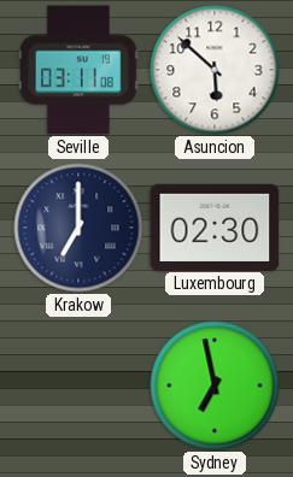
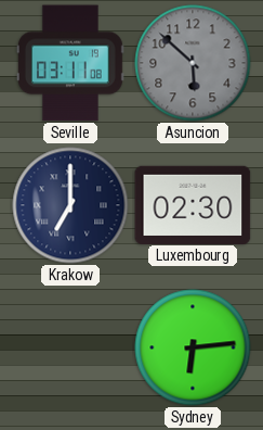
Asuncion dial: white -> grey
Sydney: 6:58 -> 6:14
